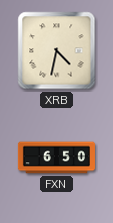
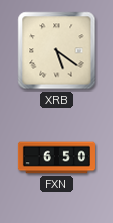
XRB: 4:32 -> 5:21
